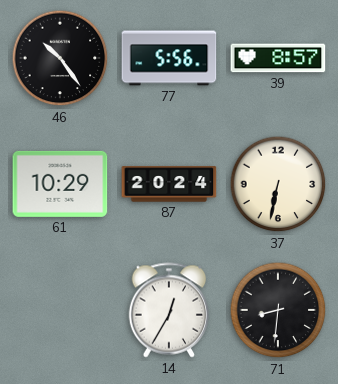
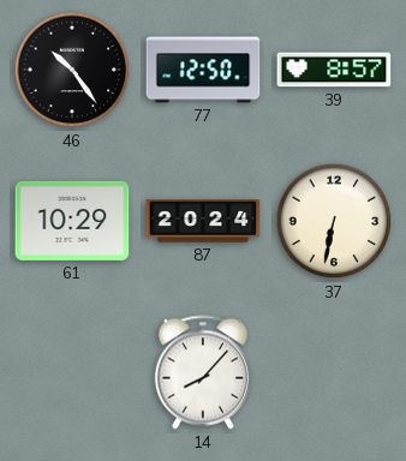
77: 5:56 -> 12:50
14: 12:35 -> 8:07
71: 8:31 -> none
